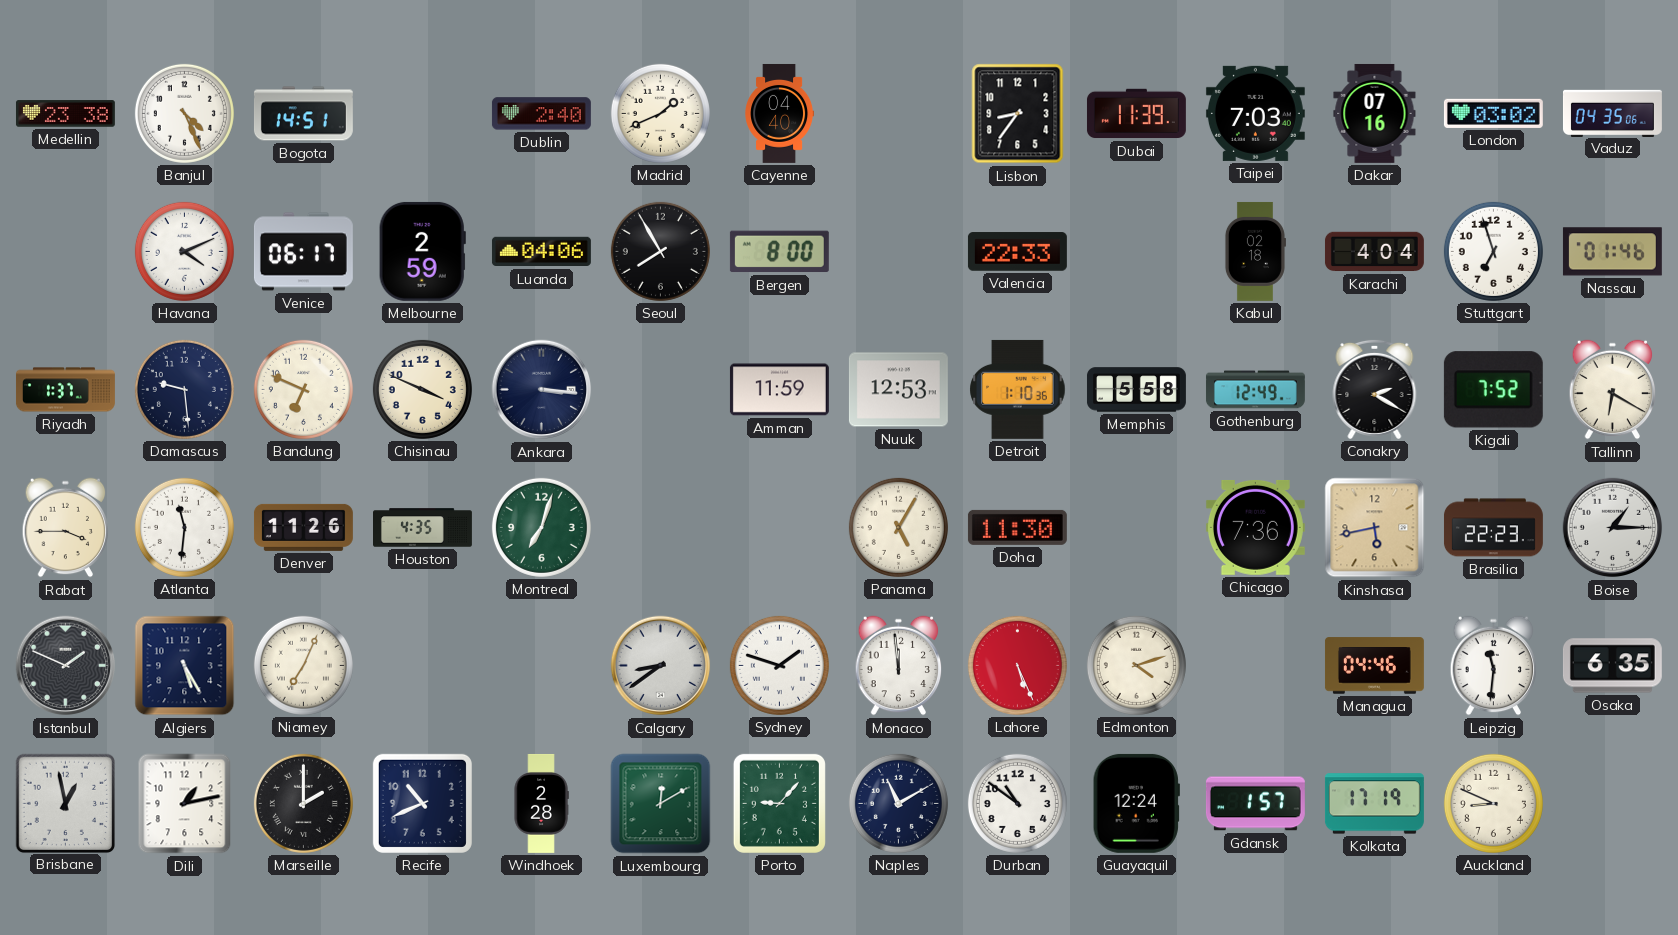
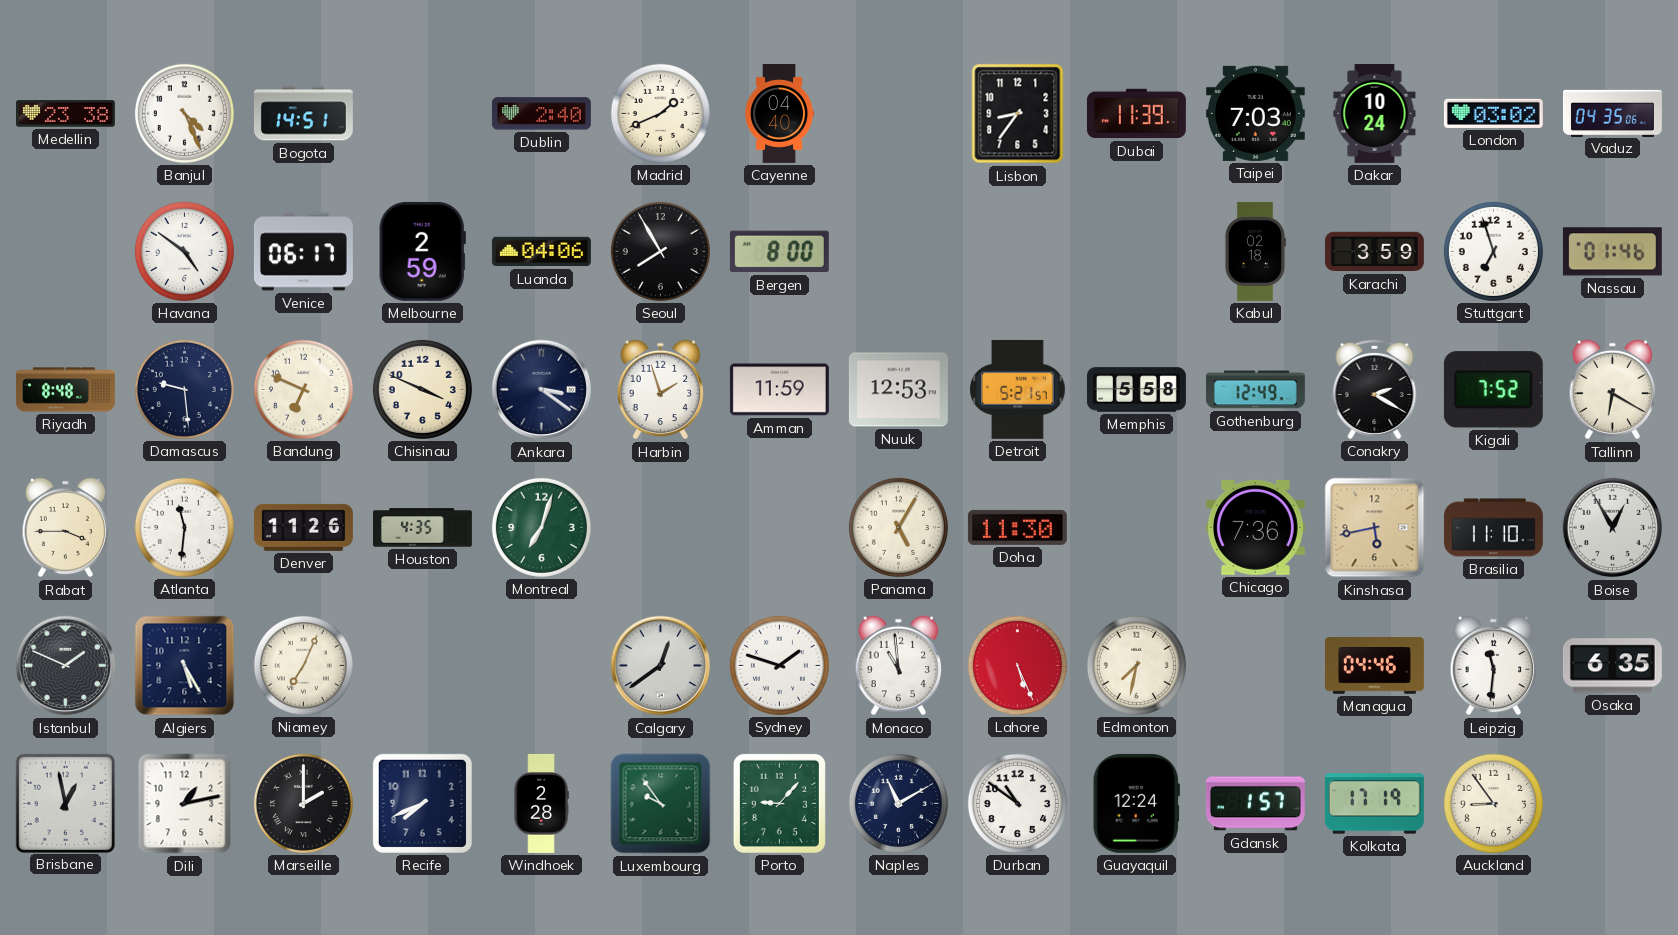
Dakar: 07:16 -> 10:24
Havana: 4:11 -> 4:51
Valencia: 22:33 -> none
Karachi: 4:04 -> 3:59
Riyadh: 1:37 -> 8:48
Ankara: 3:16 -> 3:21
Harbin: none -> 1:57
Detroit: 1:10 -> 5:21
Brasilia: 22:23 -> 11:10
Boise: 1:15 -> 12:55
Calgary: 8:39 -> 12:39
Monaco: 11:59 -> 10:59
Edmonton: 4:12 -> 7:32
Recife: 10:41 -> 7:41
Luxembourg: 12:10 -> 9:54
Auckland: 8:49 -> 8:54
